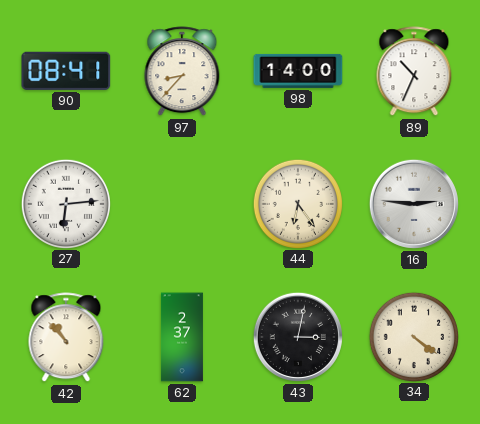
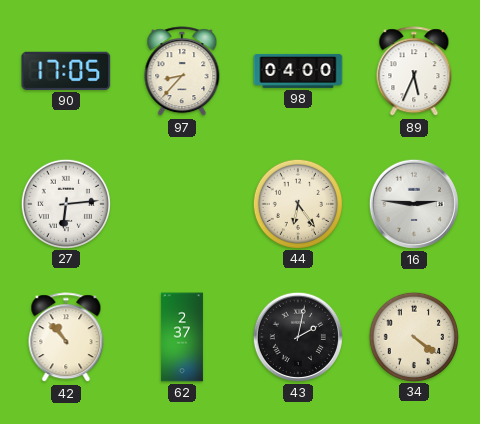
90: 08:41 -> 17:05
98: 14:00 -> 04:00
89: 10:34 -> 5:34
43: 3:02 -> 2:02
